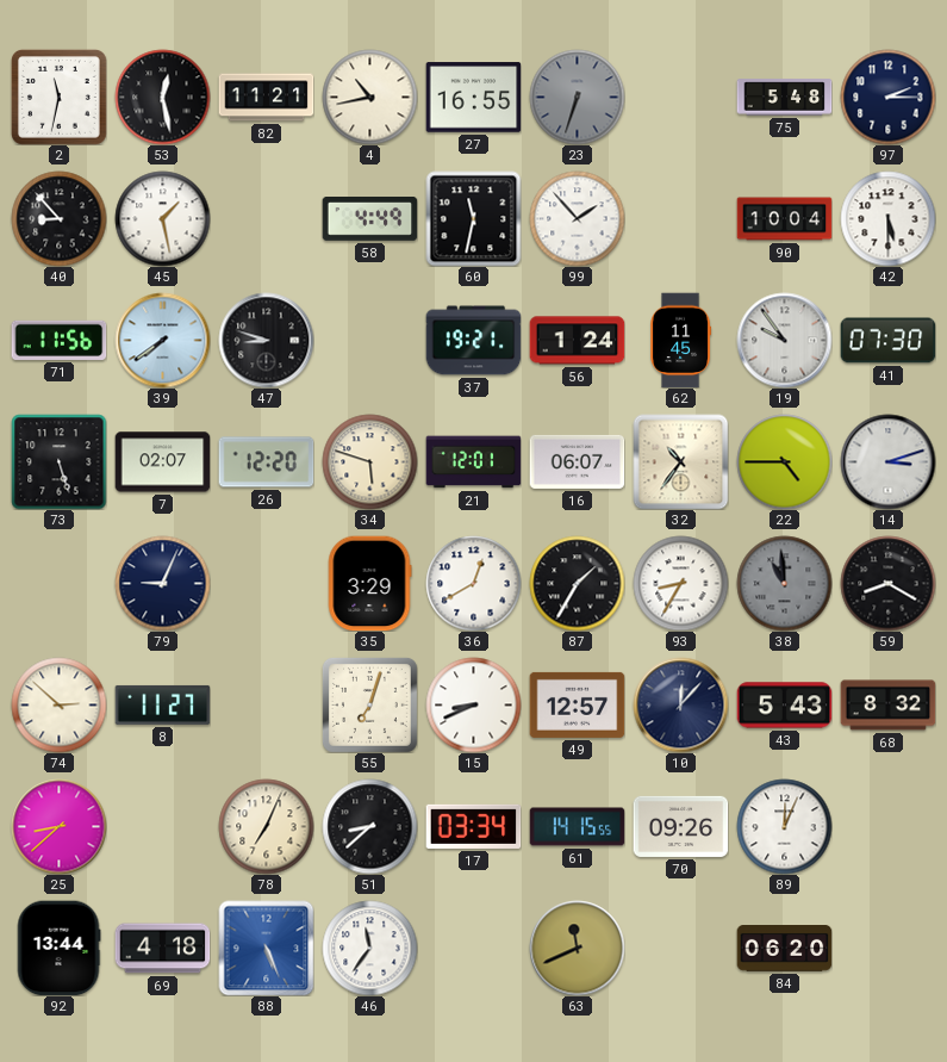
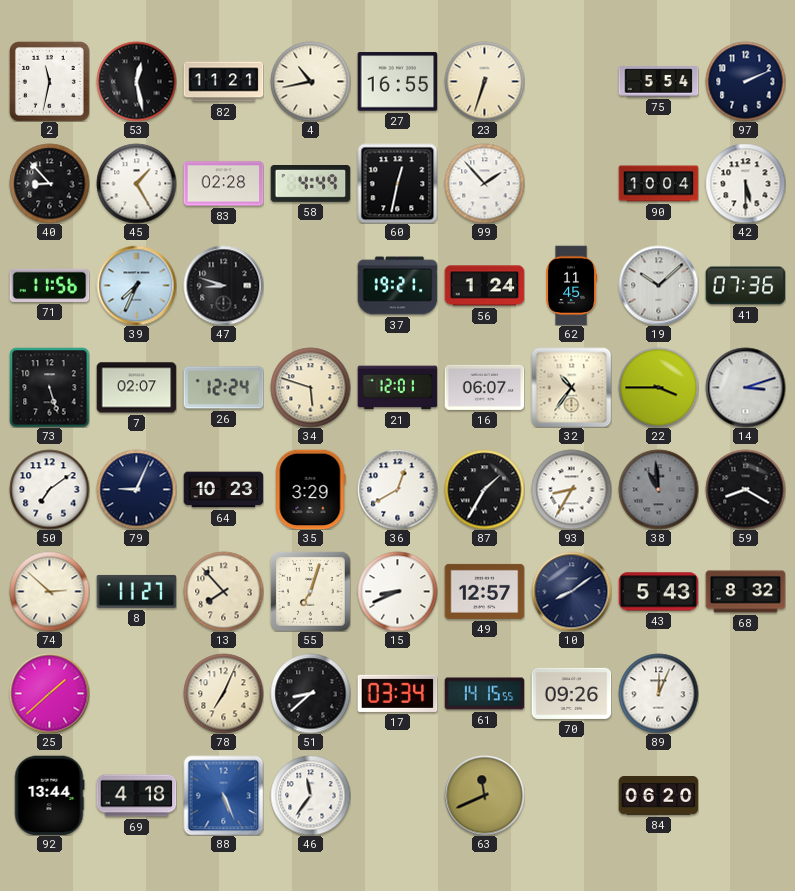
23 dial: grey -> cream
75: 5:48 -> 5:54
97: 2:15 -> 2:11
45: 1:28 -> 1:25
83: none -> 02:28
60: 11:32 -> 12:32
39: 7:39 -> 7:34
19: 9:54 -> 10:08
41: 07:30 -> 07:36
26: 12:20 -> 12:24
22: 4:45 -> 3:45
50: none -> 7:09
64: none -> 10:23
13: none -> 7:53
10: 12:07 -> 8:09
25: 8:38 -> 1:38
